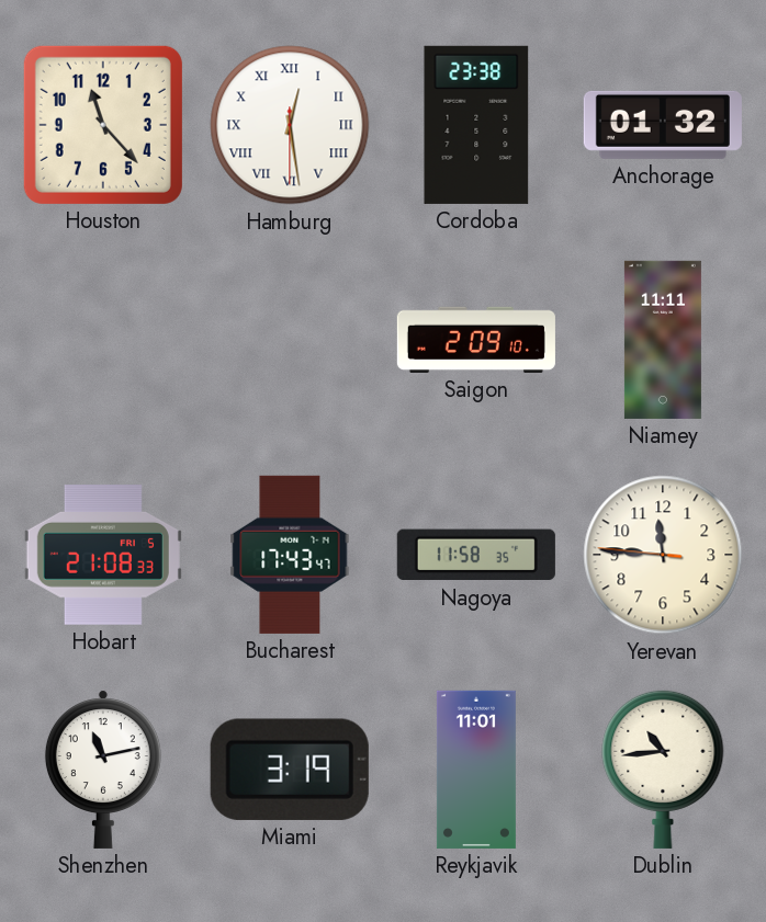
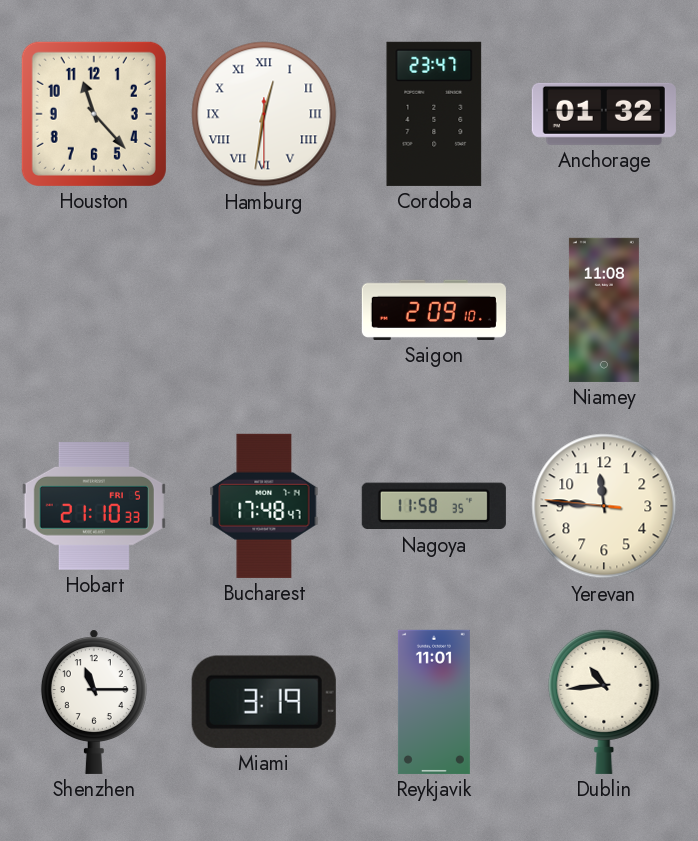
Hamburg: 12:28 -> 12:31
Cordoba: 23:38 -> 23:47
Niamey: 11:11 -> 11:08
Hobart: 21:08 -> 21:10
Bucharest: 17:43 -> 17:48
Shenzhen: 11:13 -> 11:15
